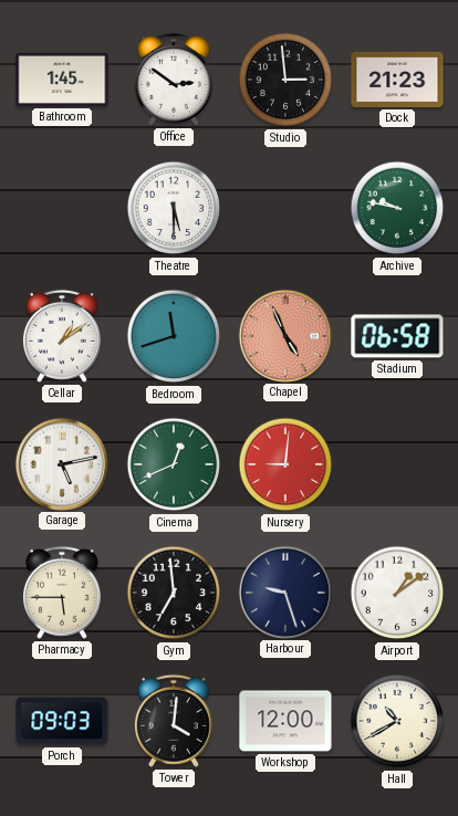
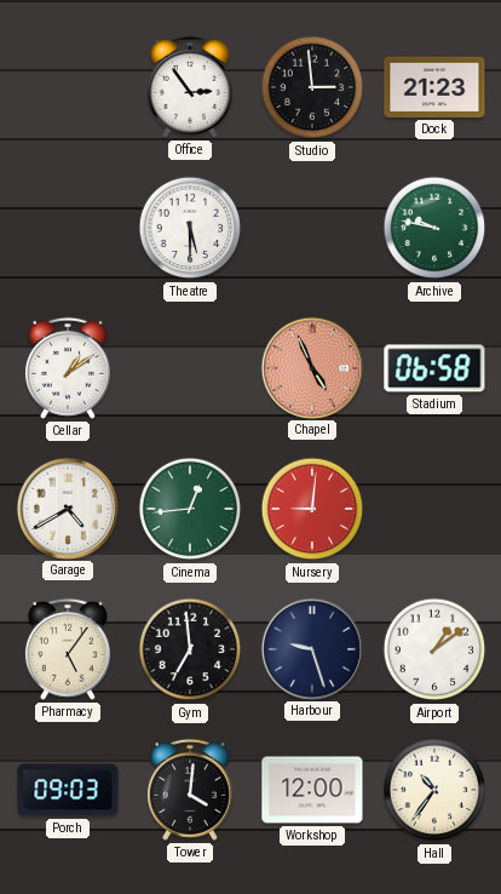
Bathroom: 1:45 -> none
Office: 2:51 -> 2:54
Bedroom: 11:42 -> none
Garage: 5:13 -> 4:40
Cinema: 12:41 -> 12:44
Pharmacy: 5:45 -> 5:06
Hall: 10:40 -> 10:36
